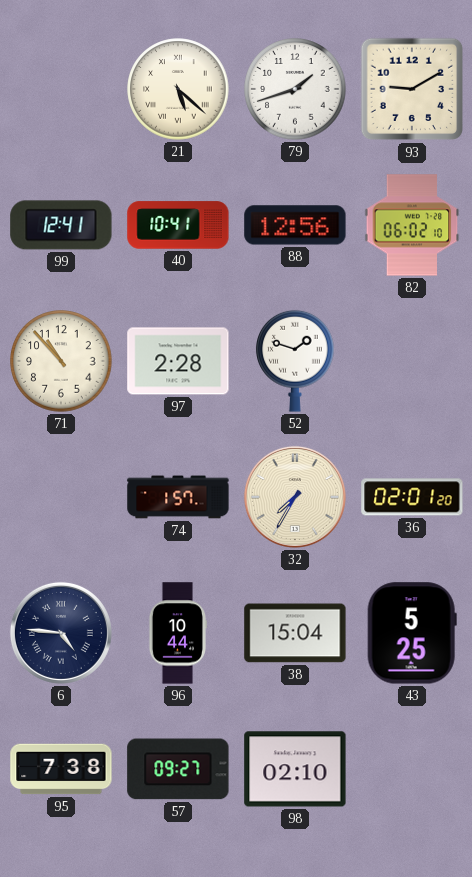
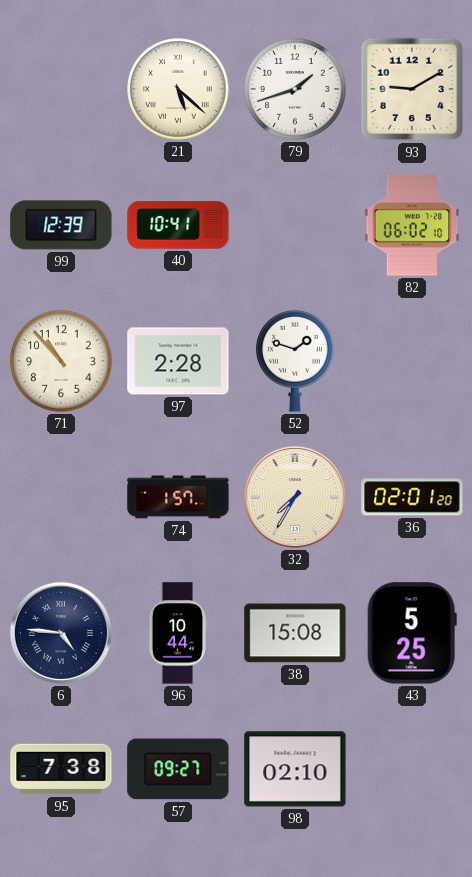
99: 12:41 -> 12:39
88: 12:56 -> none
38: 15:04 -> 15:08
